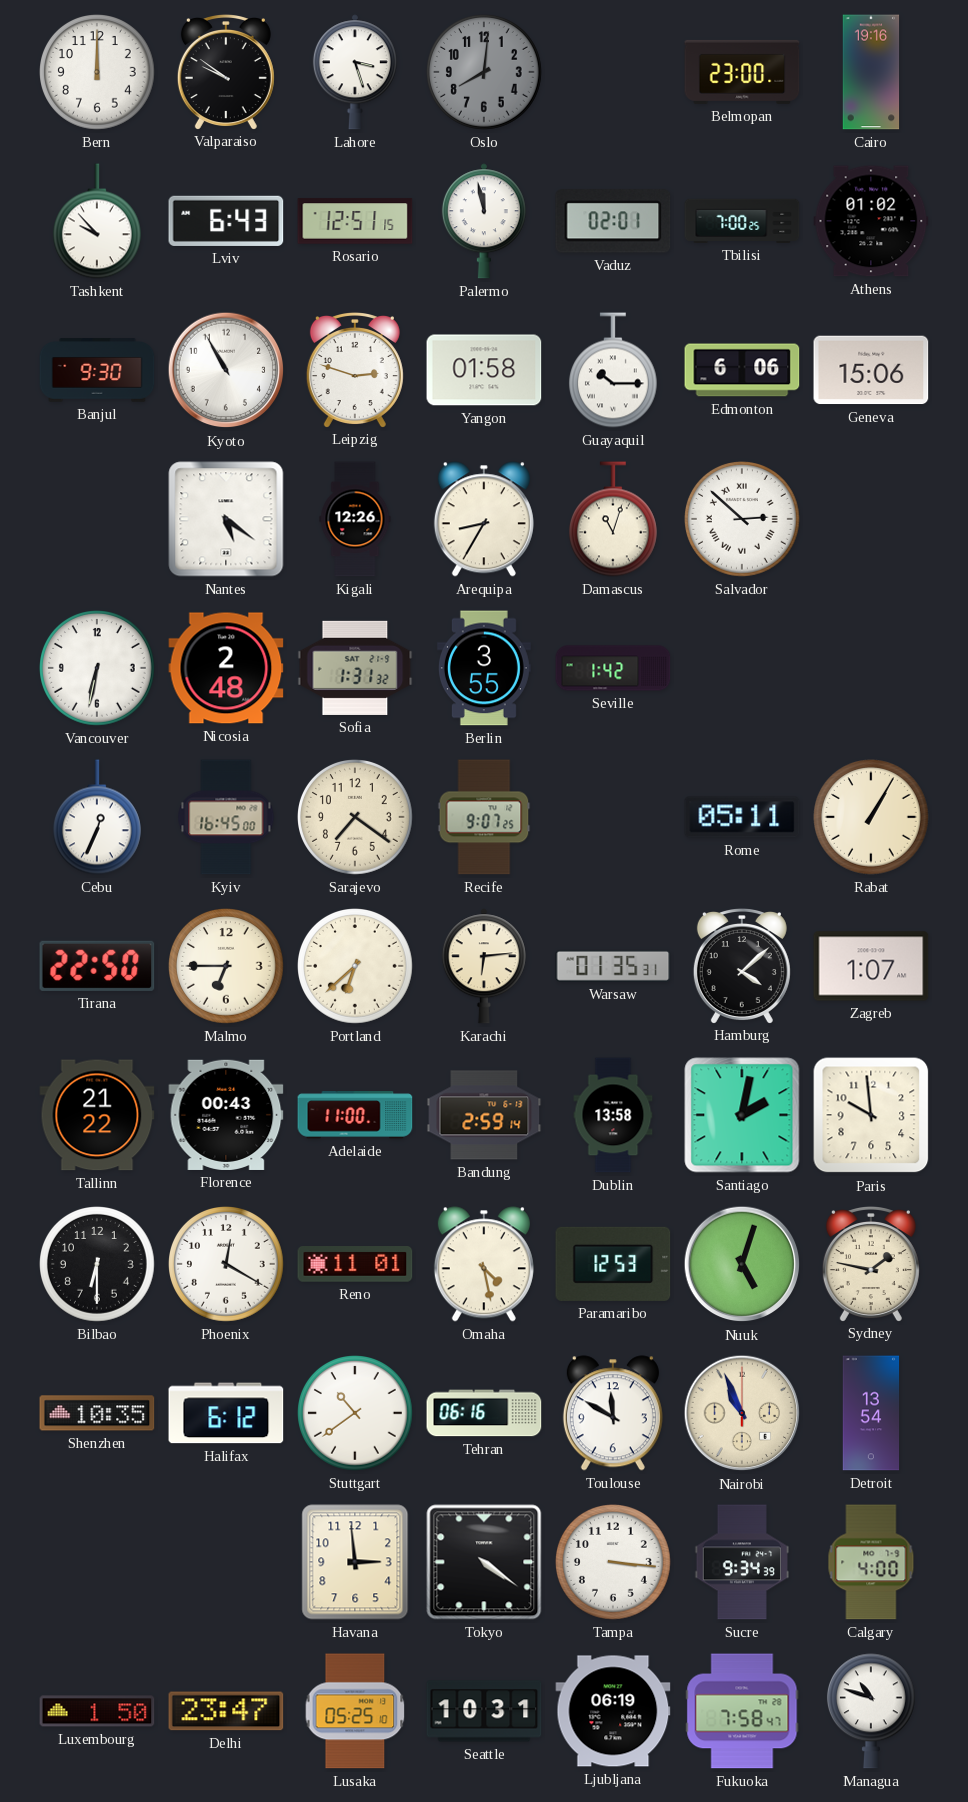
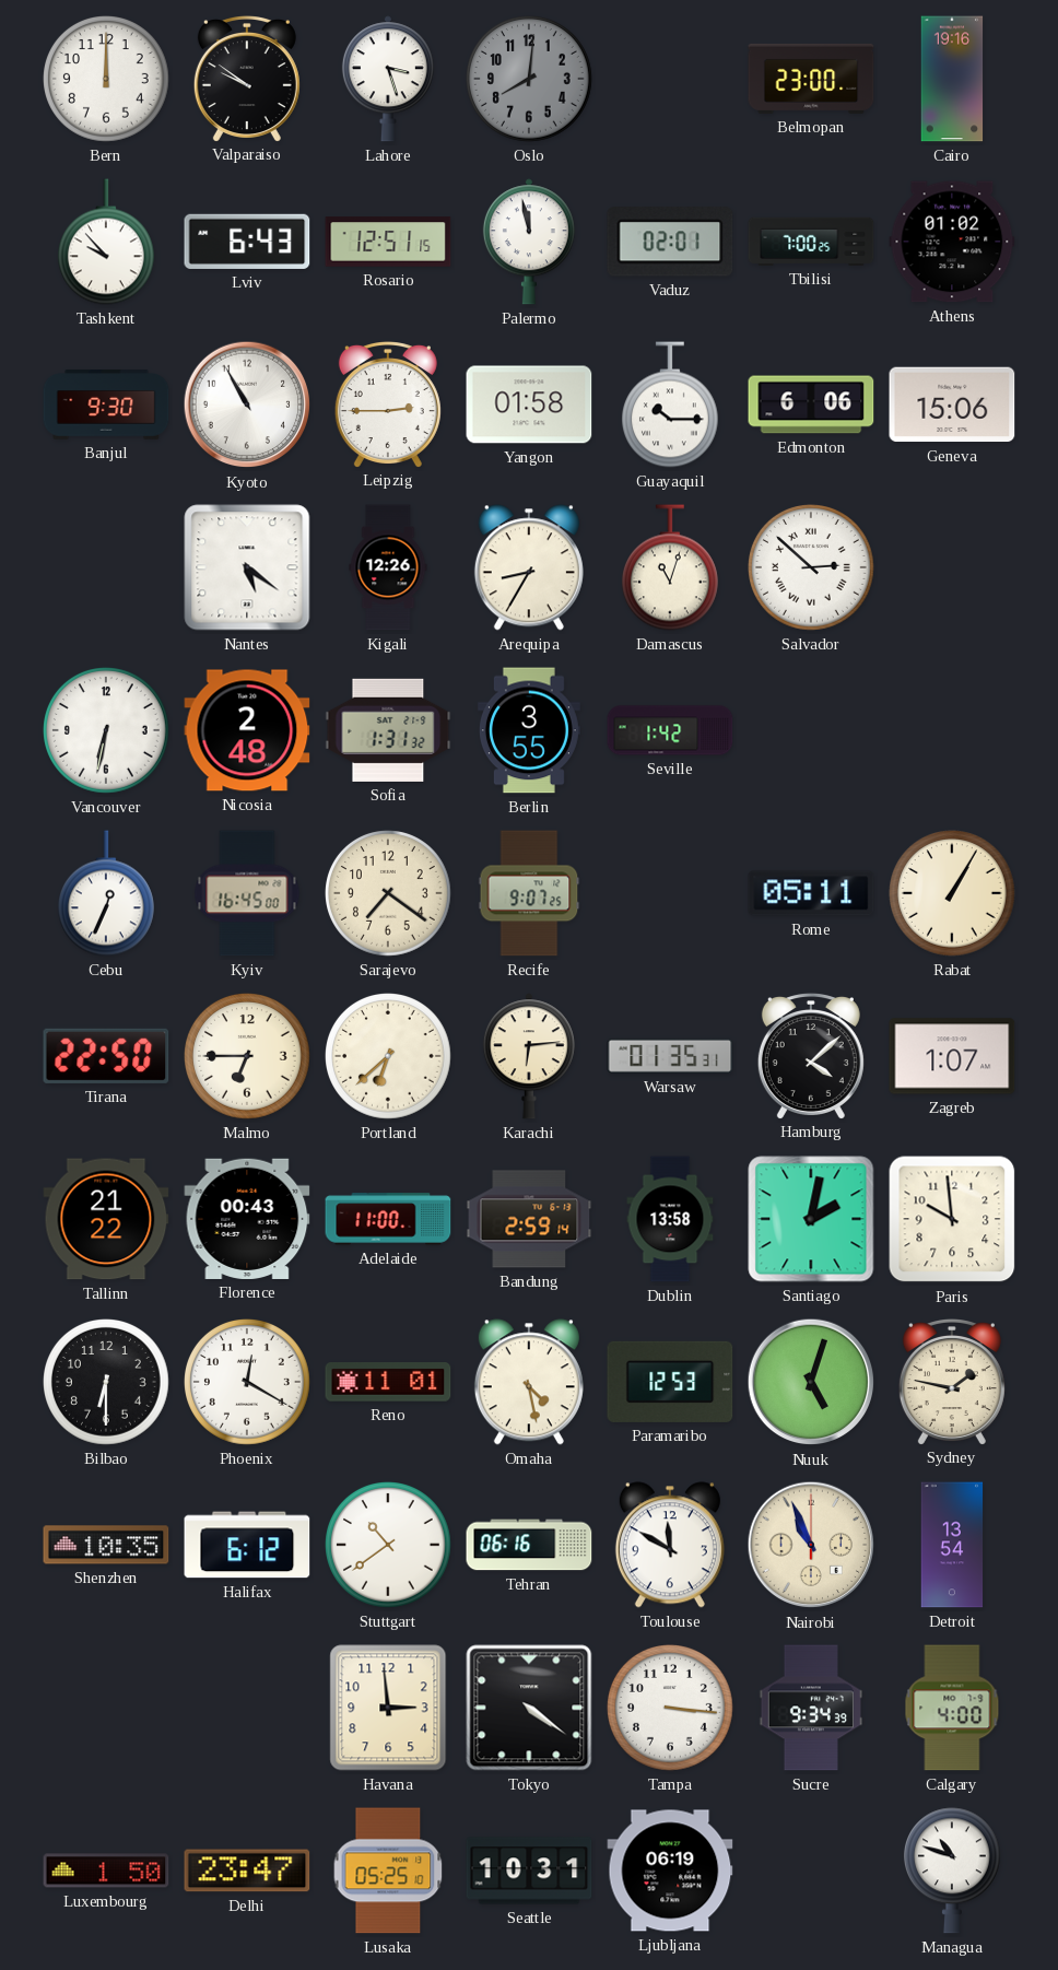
Leipzig: 2:48 -> 2:45
Fukuoka: 7:58 -> none
